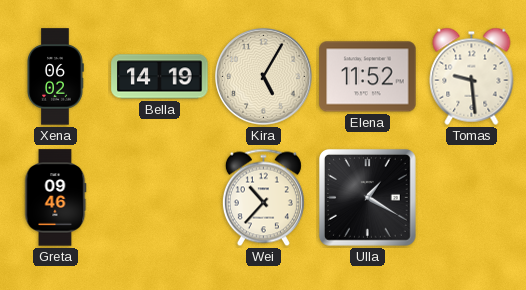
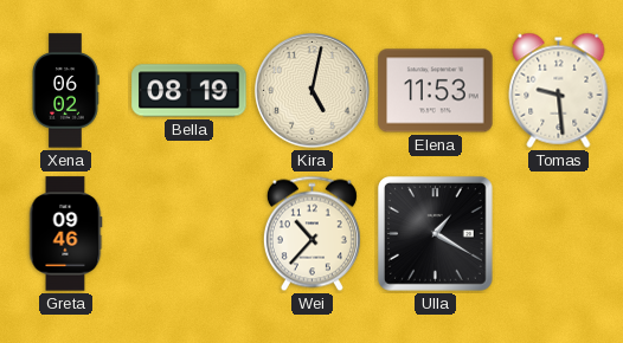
Bella: 14:19 -> 08:19
Kira: 5:05 -> 5:02
Elena: 11:52 -> 11:53
